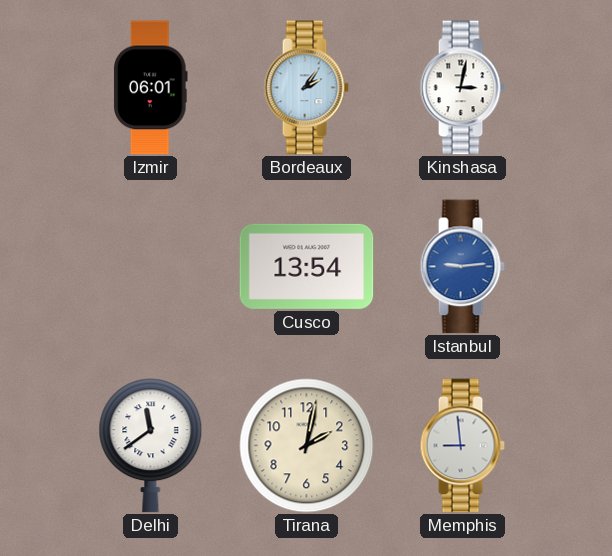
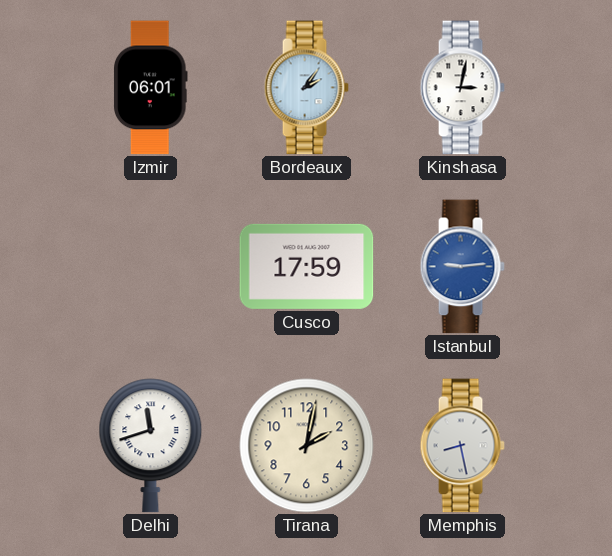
Cusco: 13:54 -> 17:59
Delhi: 11:39 -> 11:42
Memphis: 8:59 -> 8:28
